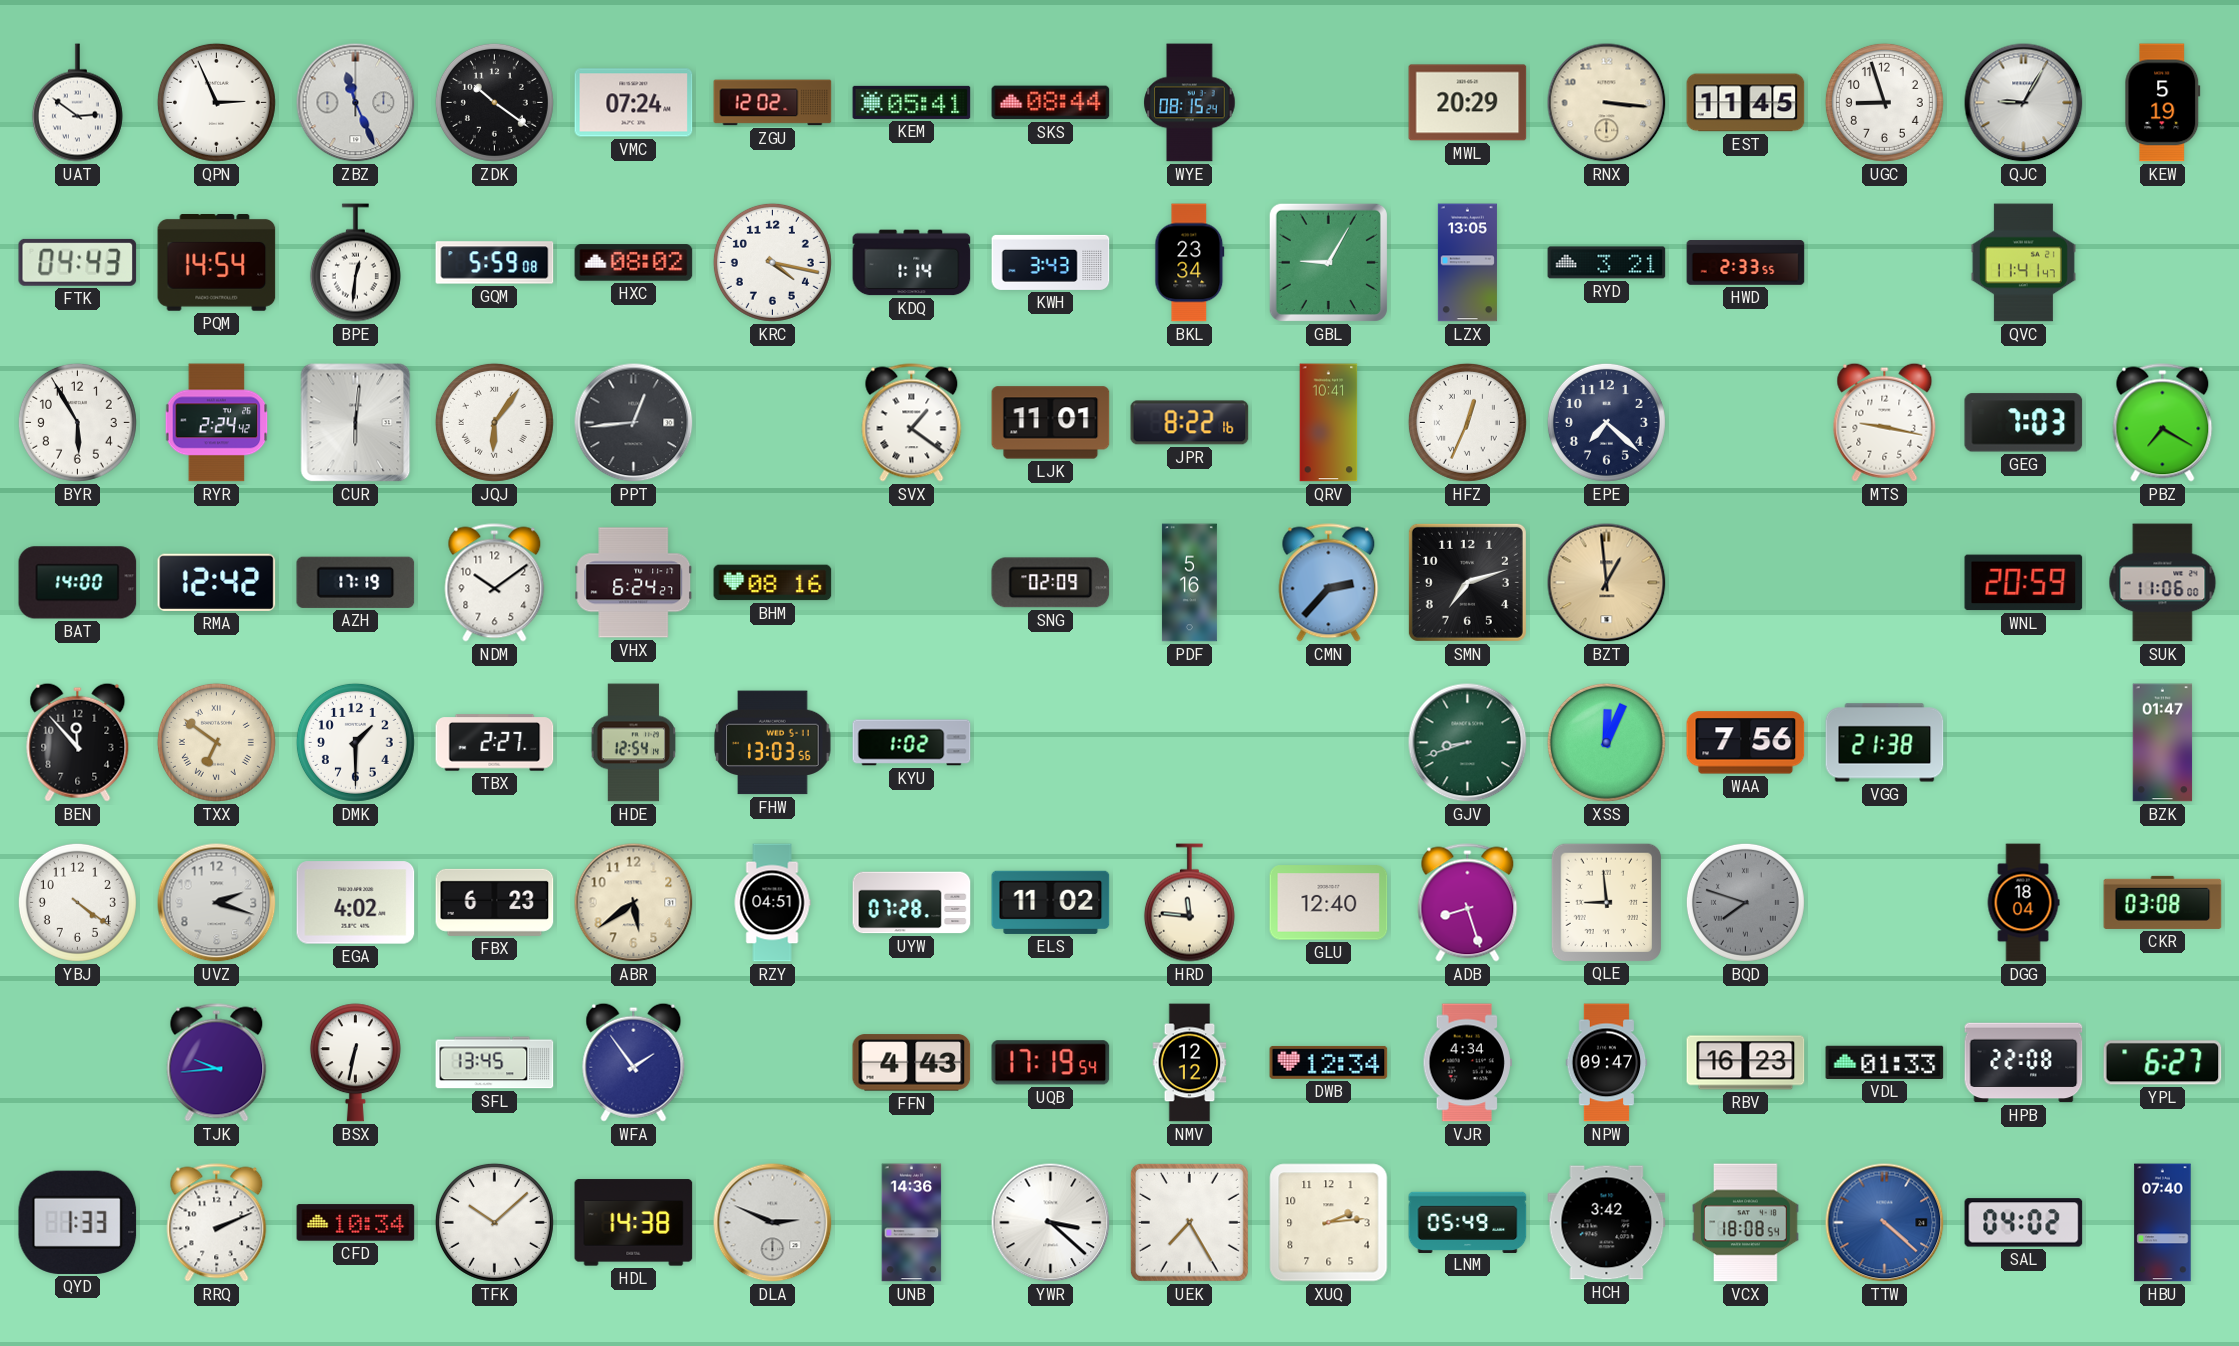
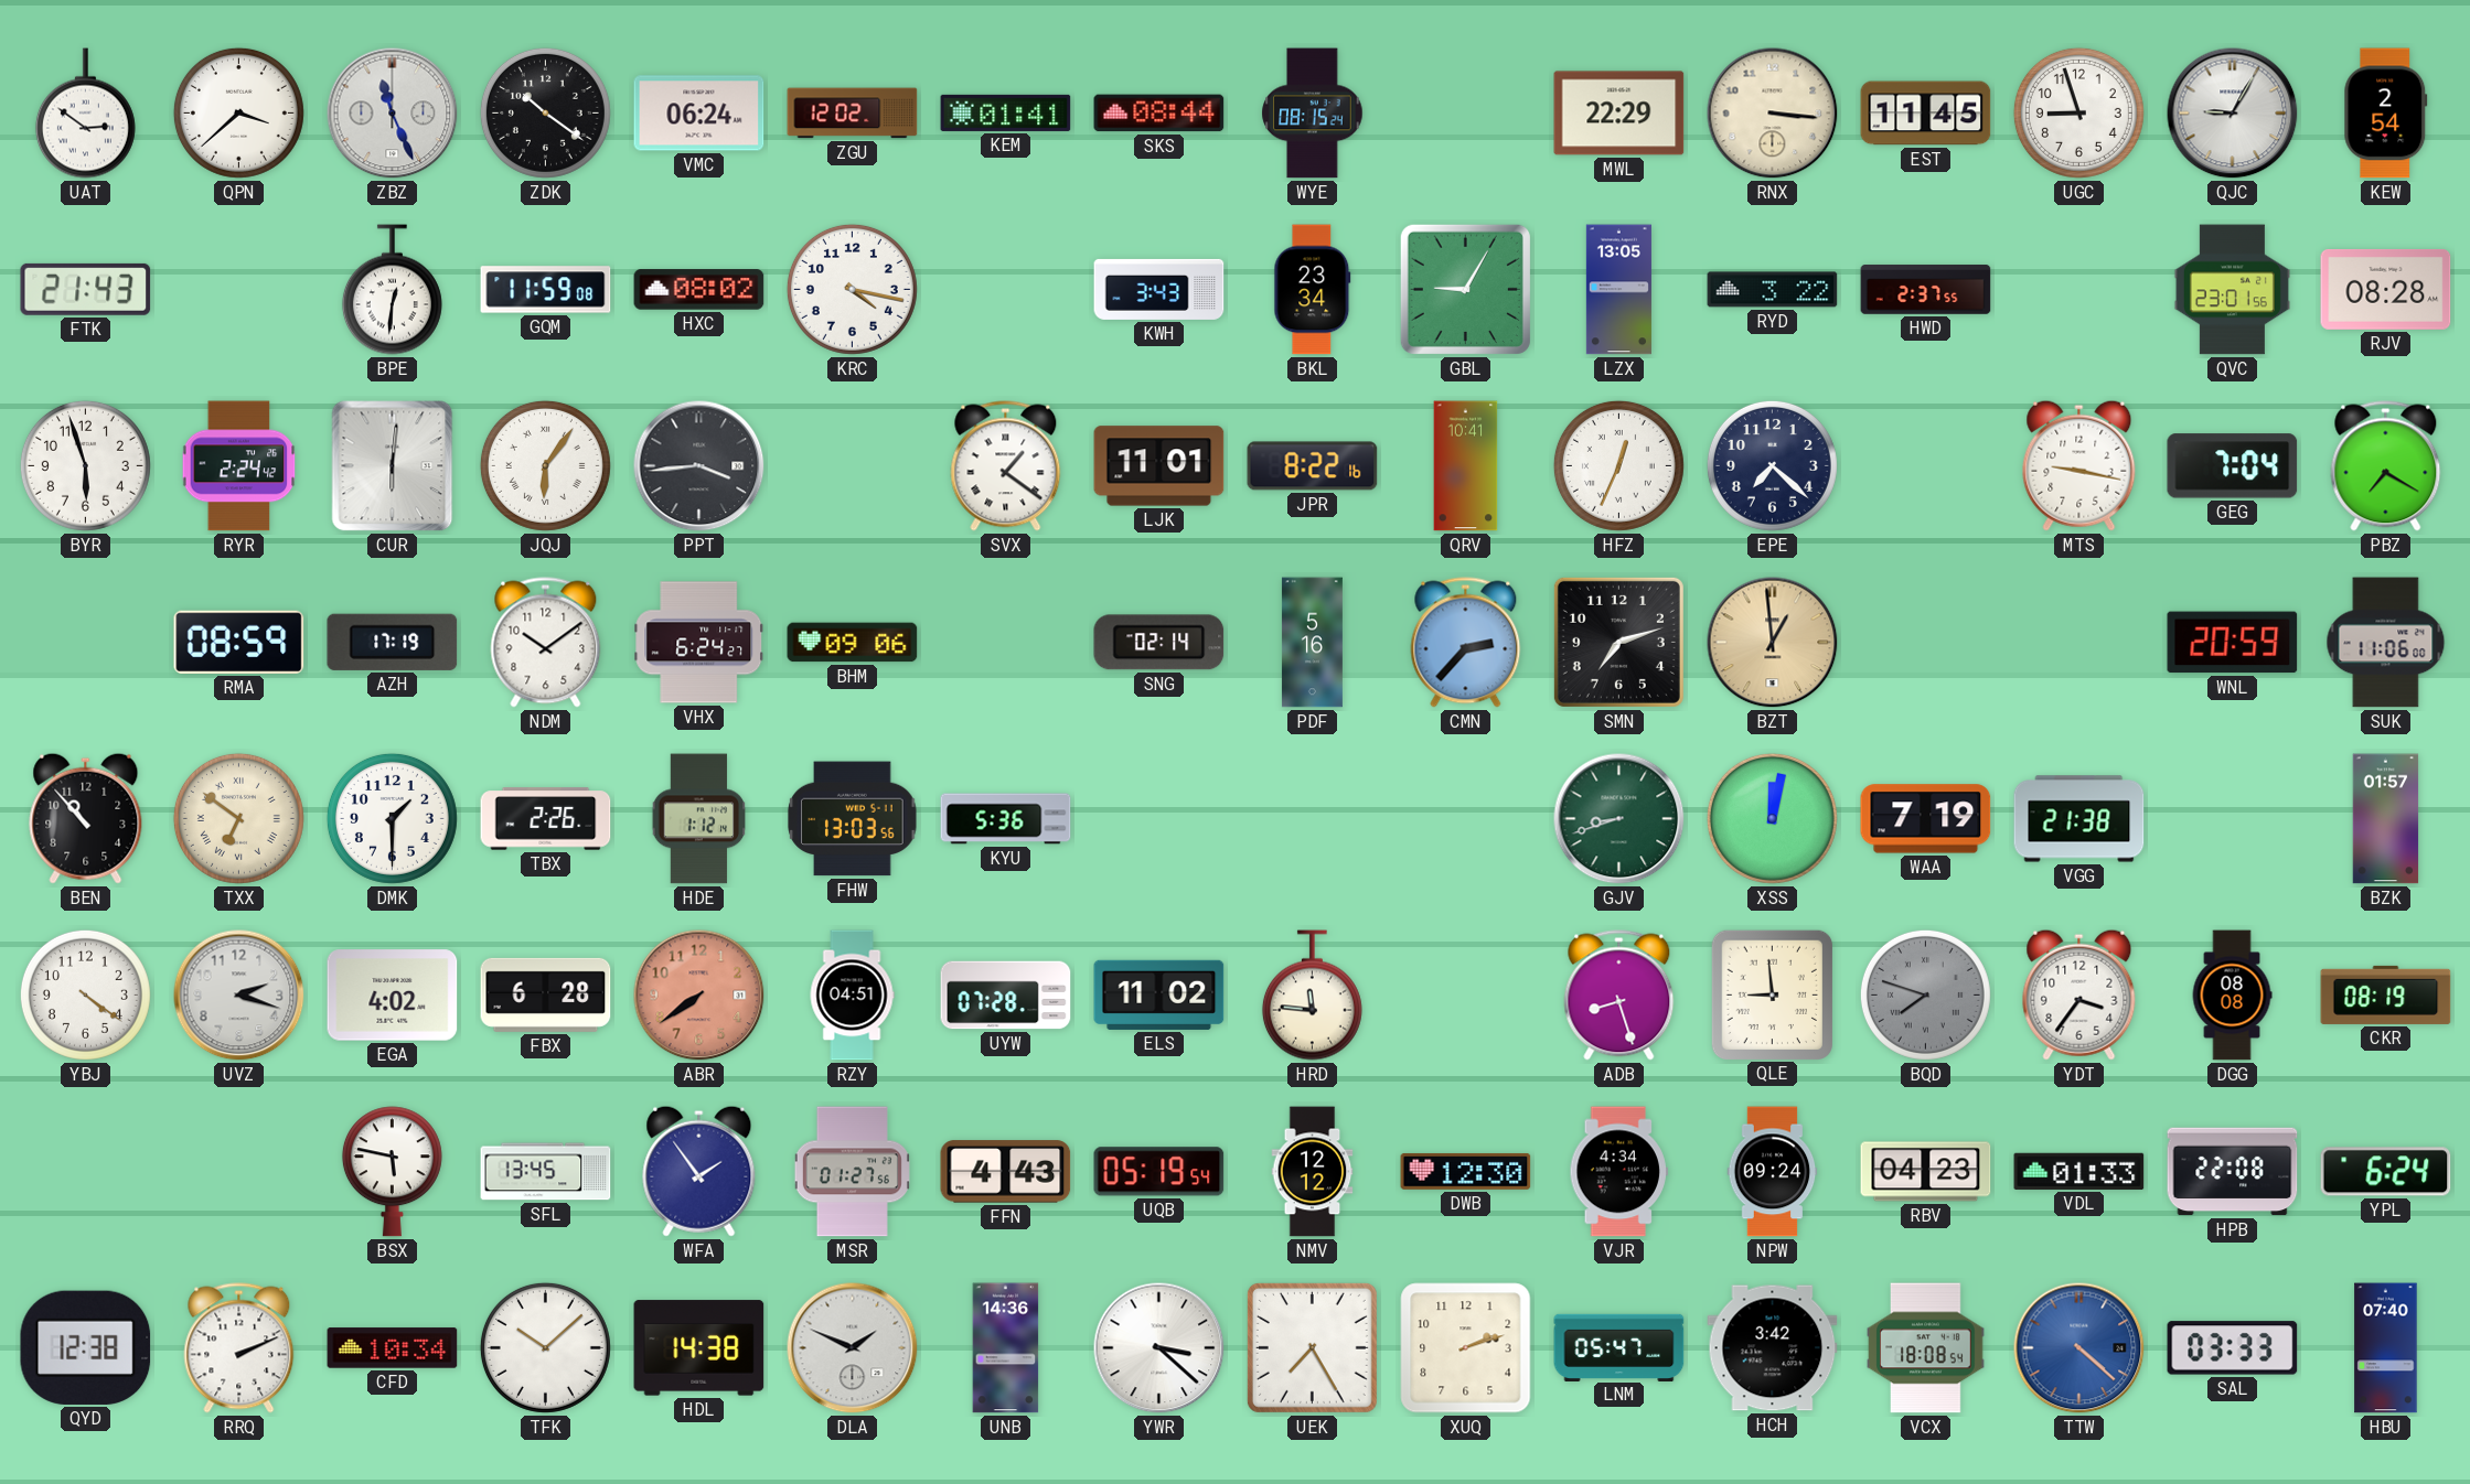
QPN: 2:56 -> 3:38
VMC: 07:24 -> 06:24
KEM: 05:41 -> 01:41
MWL: 20:29 -> 22:29
KEW: 5:19 -> 2:54
FTK: 04:43 -> 21:43
PQM: 14:54 -> none
GQM: 5:59 -> 11:59
KDQ: 1:14 -> none
RYD: 3:21 -> 3:22
HWD: 2:33 -> 2:37
QVC: 11:41 -> 23:01
RJV: none -> 08:28
BYR: 5:55 -> 5:57
PPT: 12:44 -> 3:44
GEG: 7:03 -> 7:04
BAT: 14:00 -> none
RMA: 12:42 -> 08:59
BHM: 08:16 -> 09:06
SNG: 02:09 -> 02:14
BEN: 11:53 -> 10:53
TBX: 2:27 -> 2:26
HDE: 12:54 -> 1:12
KYU: 1:02 -> 5:36
XSS: 12:04 -> 12:02
WAA: 7:56 -> 7:19
BZK: 01:47 -> 01:57
FBX: 6:23 -> 6:28
ABR: 5:39 -> 7:39
ABR dial: cream -> salmon
GLU: 12:40 -> none
YDT: none -> 3:36
DGG: 18:04 -> 08:08
CKR: 03:08 -> 08:19
TJK: 9:44 -> none
BSX: 6:32 -> 5:47
MSR: none -> 01:27
UQB: 17:19 -> 05:19
DWB: 12:34 -> 12:30
NPW: 09:47 -> 09:24
RBV: 16:23 -> 04:23
YPL: 6:27 -> 6:24
QYD: 1:33 -> 12:38
DLA: 2:49 -> 1:49
XUQ: 2:14 -> 2:12
LNM: 05:49 -> 05:47
SAL: 04:02 -> 03:33
